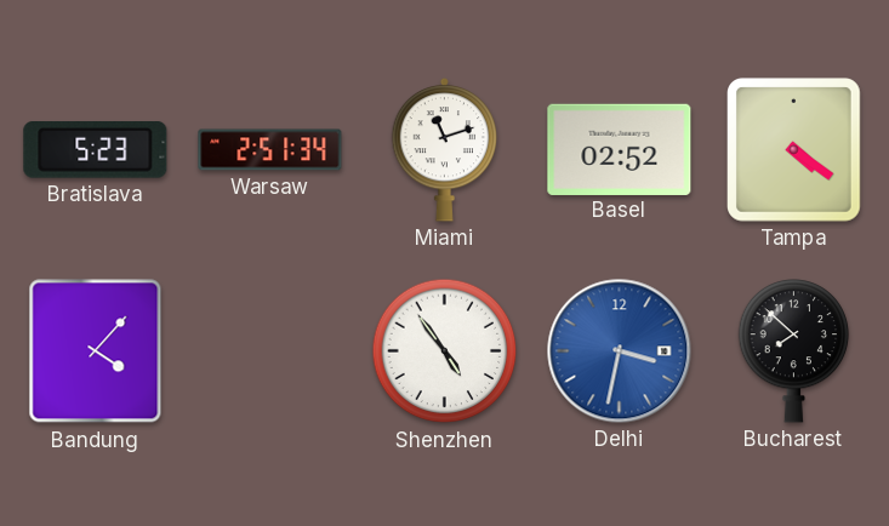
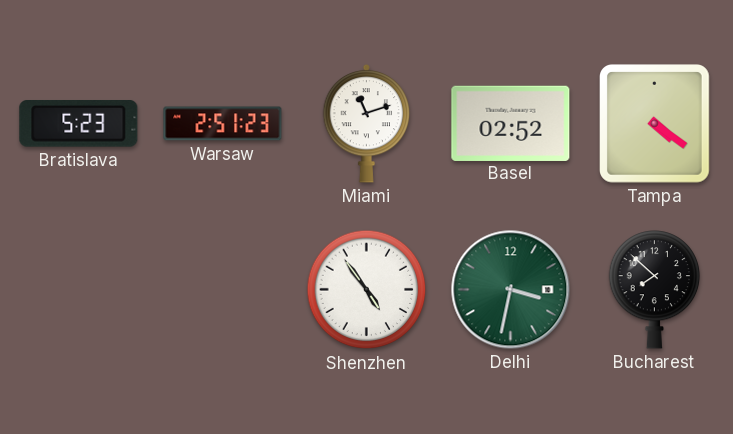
Warsaw: 2:51:34 -> 2:51:23
Bandung: 4:07 -> none
Delhi dial: blue -> green
